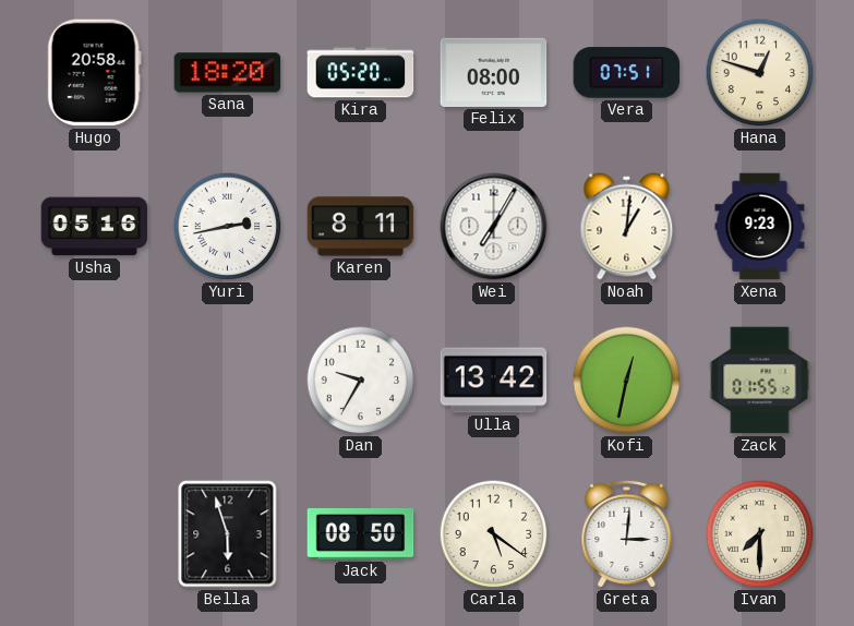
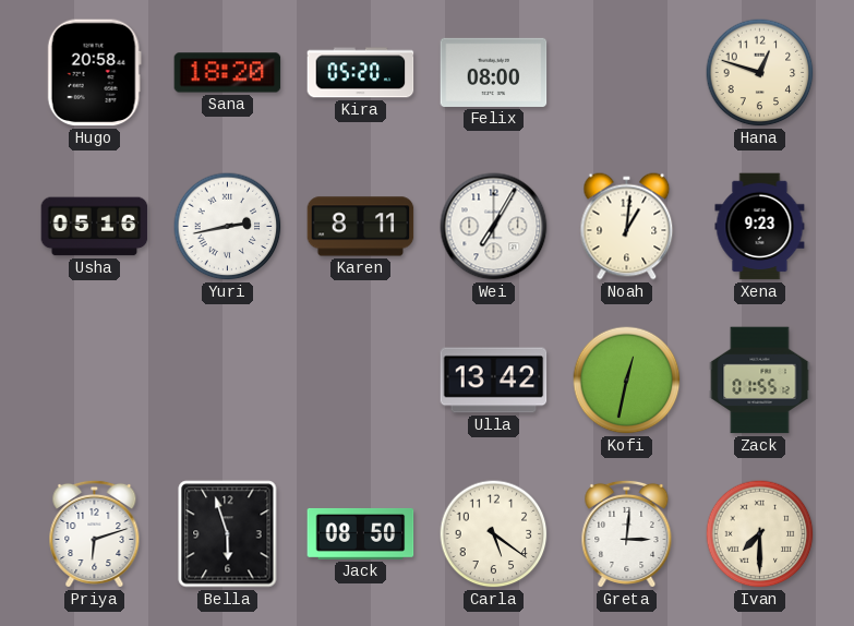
Vera: 07:51 -> none
Dan: 9:35 -> none
Priya: none -> 6:12
